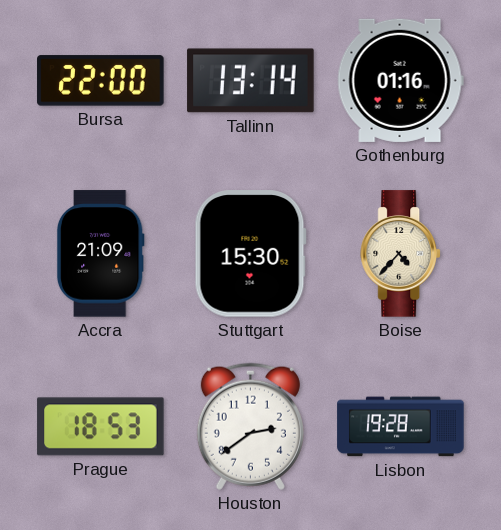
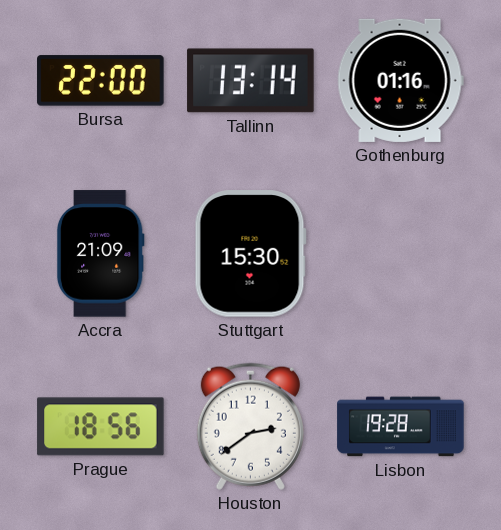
Boise: 4:37 -> none
Prague: 18:53 -> 18:56
